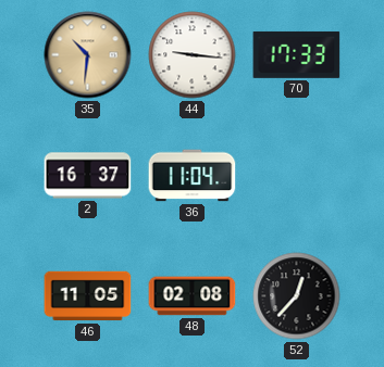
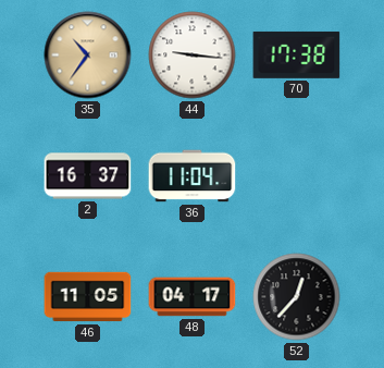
35: 10:31 -> 10:36
70: 17:33 -> 17:38
48: 02:08 -> 04:17
